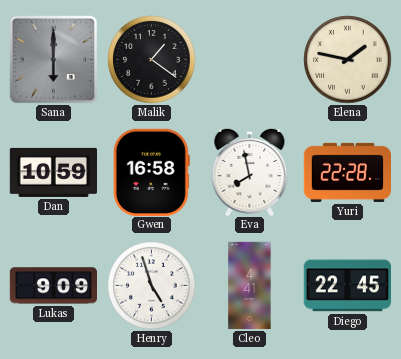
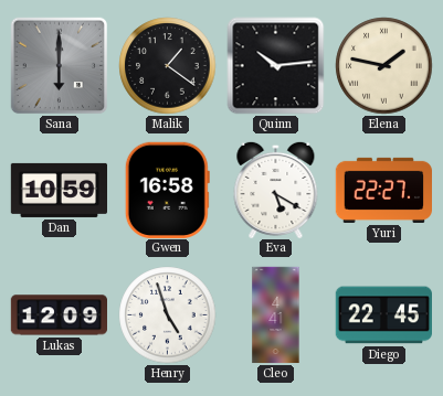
Quinn: none -> 10:14
Eva: 7:58 -> 5:20
Yuri: 22:28 -> 22:27
Lukas: 9:09 -> 12:09
